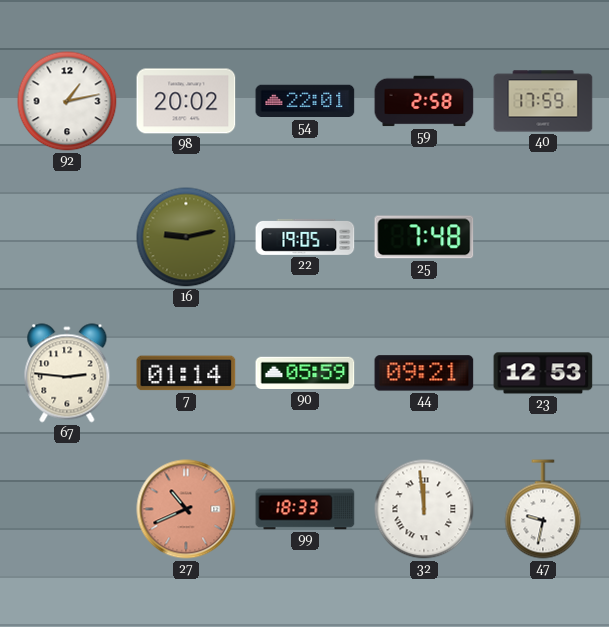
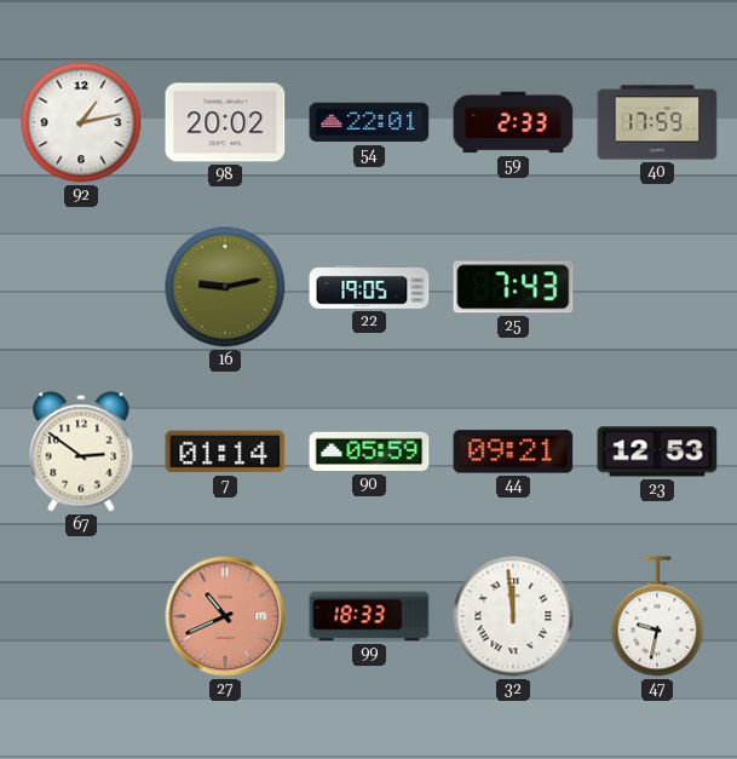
59: 2:58 -> 2:33
25: 7:48 -> 7:43
67: 2:46 -> 2:51
